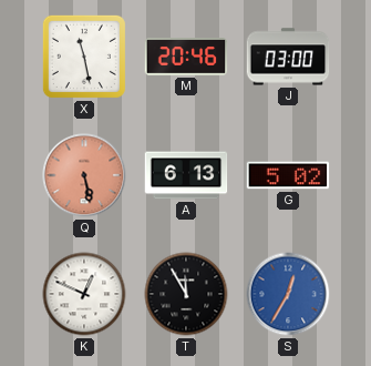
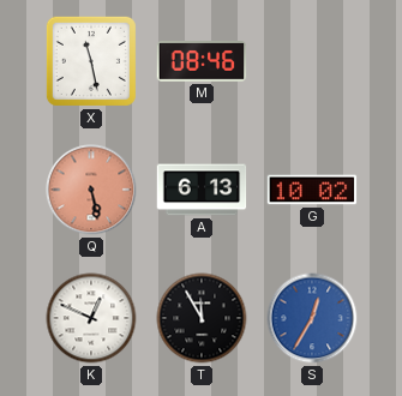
M: 20:46 -> 08:46
J: 03:00 -> none
G: 5:02 -> 10:02
